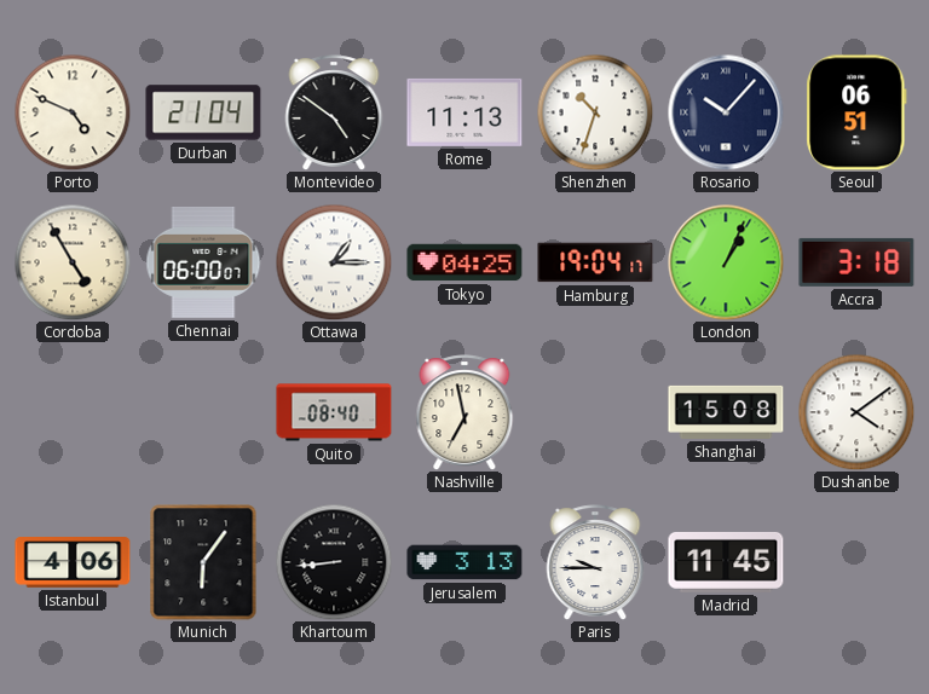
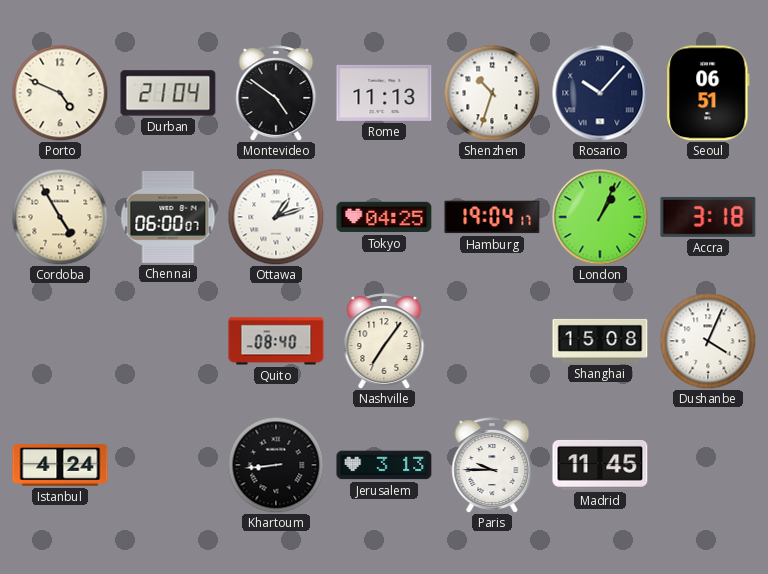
Ottawa: 1:15 -> 1:12
Nashville: 6:58 -> 7:06
Dushanbe: 4:09 -> 4:04
Istanbul: 4:06 -> 4:24
Munich: 6:06 -> none
